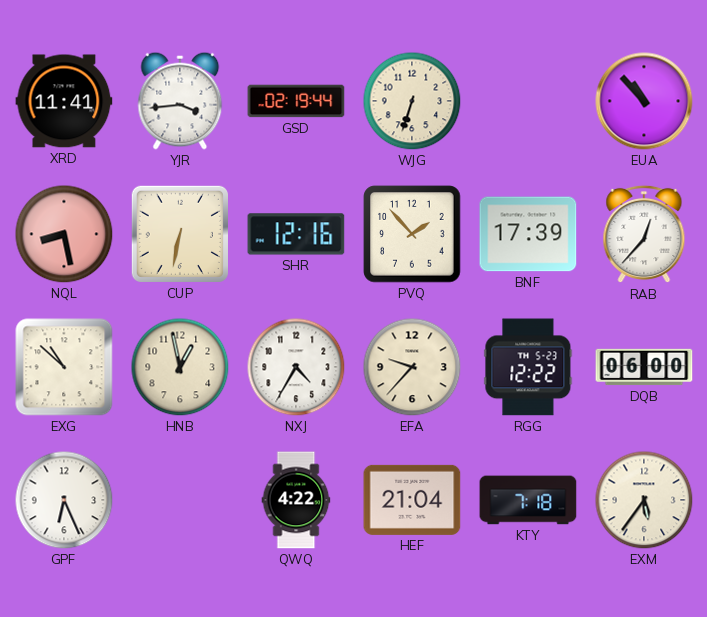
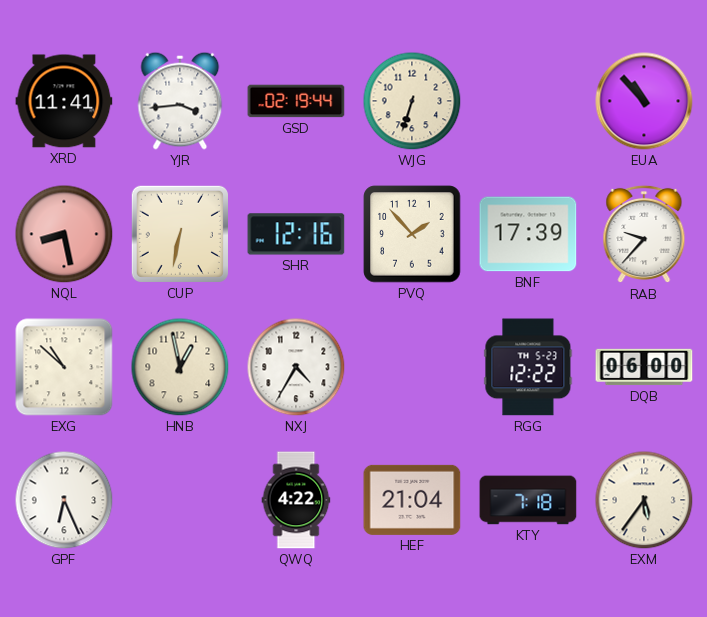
RAB: 12:37 -> 9:37
EFA: 9:37 -> none
